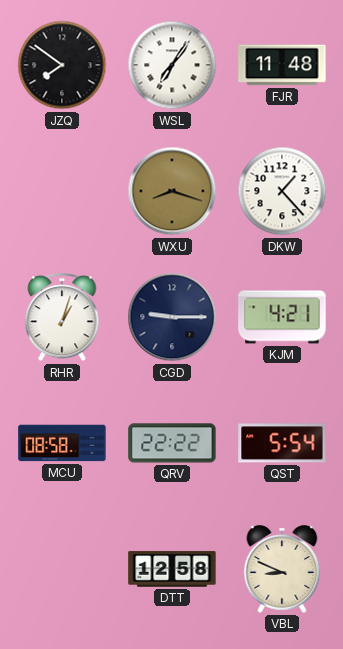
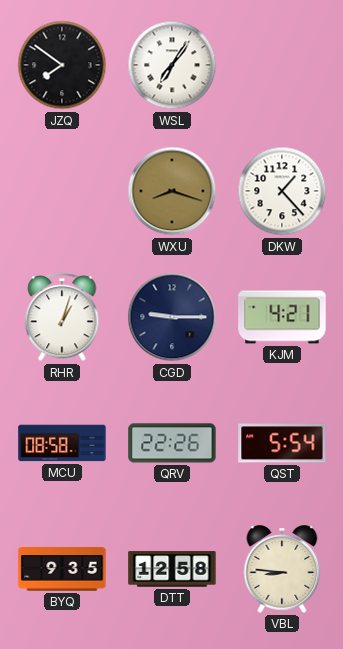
FJR: 11:48 -> none
QRV: 22:22 -> 22:26
BYQ: none -> 9:35
VBL: 8:49 -> 8:46
